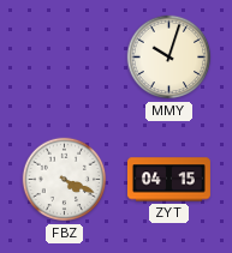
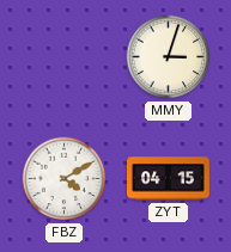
MMY: 10:03 -> 3:03
FBZ: 4:19 -> 4:10
